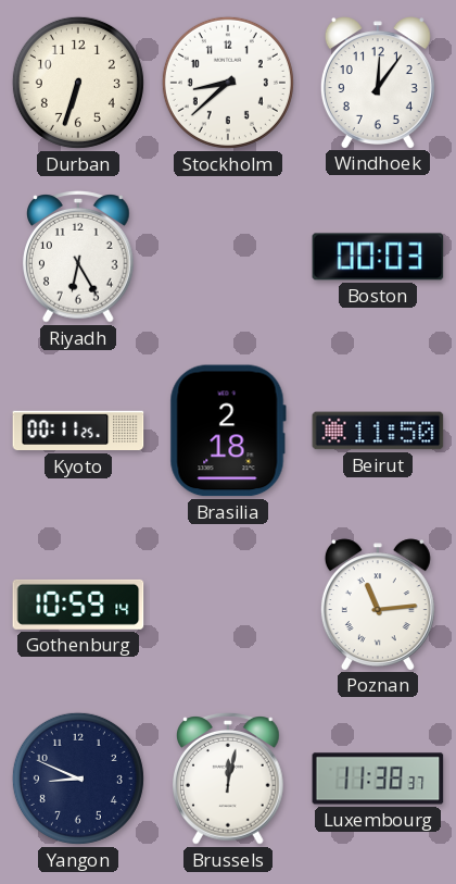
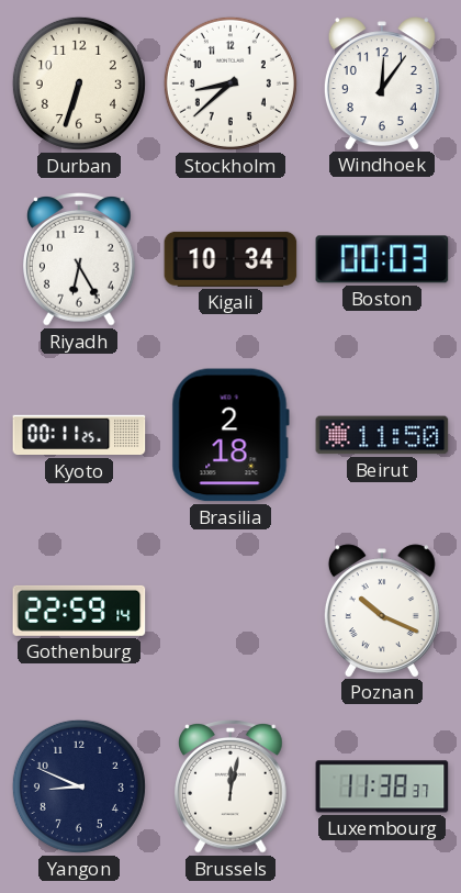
Kigali: none -> 10:34
Gothenburg: 10:59 -> 22:59
Poznan: 11:14 -> 10:19
